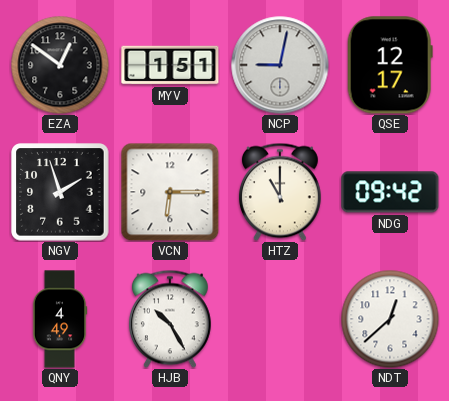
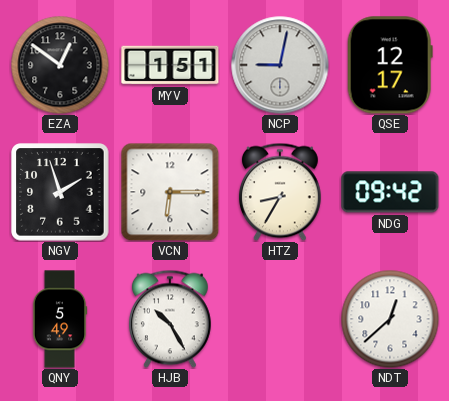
HTZ: 11:00 -> 8:35
QNY: 4:49 -> 5:49
